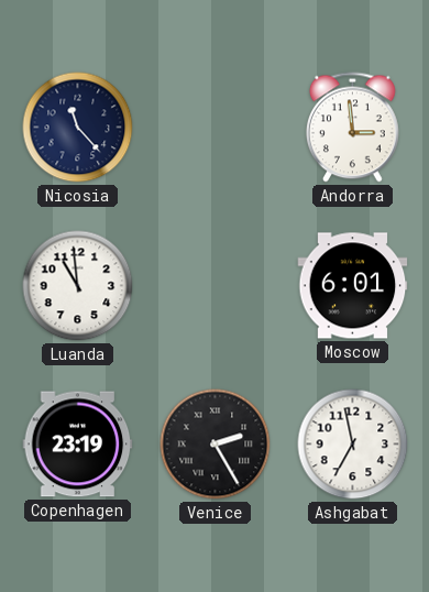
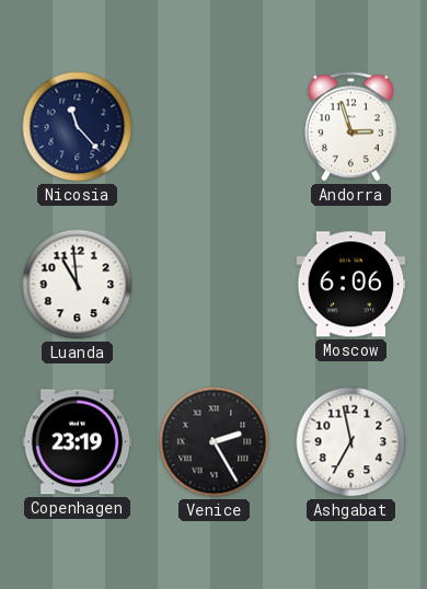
Andorra: 2:59 -> 2:57
Moscow: 6:01 -> 6:06
